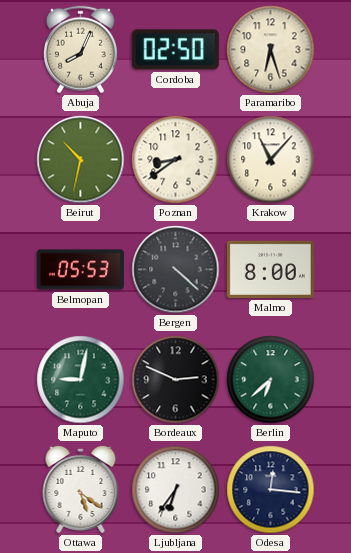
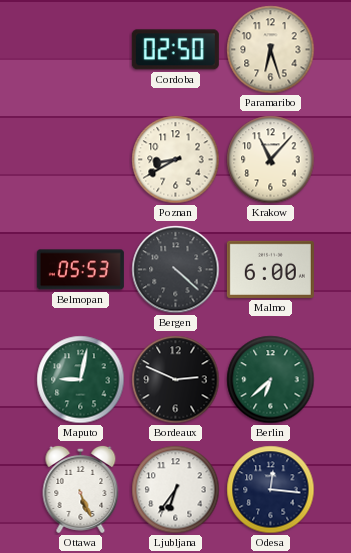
Abuja: 8:04 -> none
Beirut: 10:32 -> none
Poznan: 8:39 -> 8:40
Malmo: 8:00 -> 6:00
Ottawa: 5:21 -> 5:26
